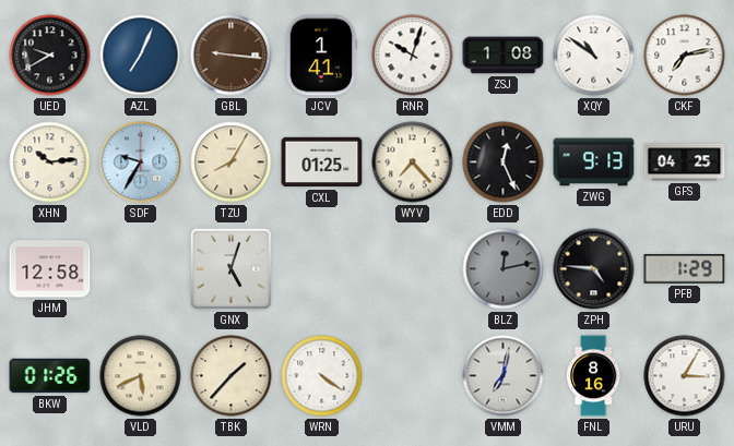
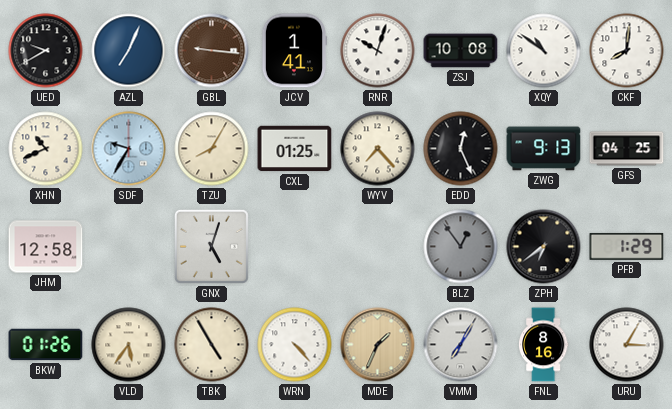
ZSJ: 1:08 -> 10:08
CKF: 7:13 -> 8:01
XHN: 10:14 -> 10:41
BLZ: 12:13 -> 12:54
ZPH: 4:46 -> 6:39
VLD: 5:41 -> 5:36
TBK: 1:37 -> 4:55
WRN: 4:21 -> 4:23
MDE: none -> 1:34
VMM: 7:02 -> 7:05
